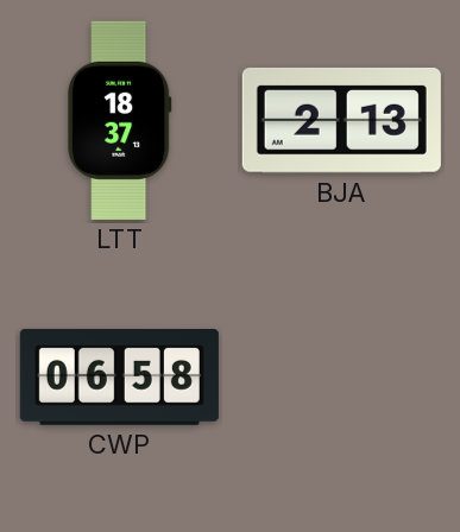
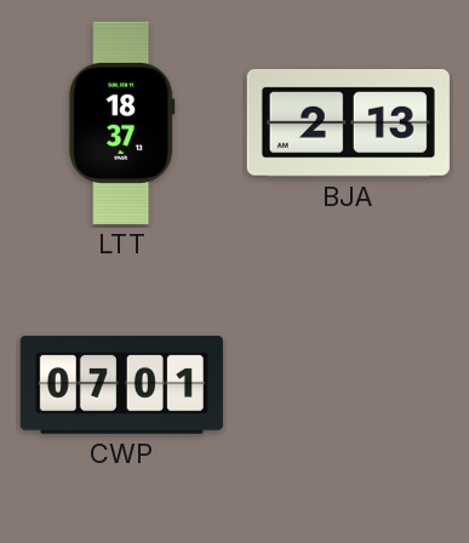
CWP: 06:58 -> 07:01
